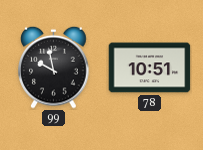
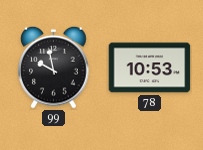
78: 10:51 -> 10:53
